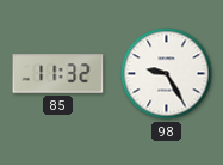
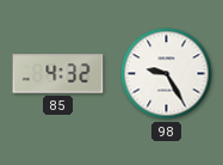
85: 11:32 -> 4:32
